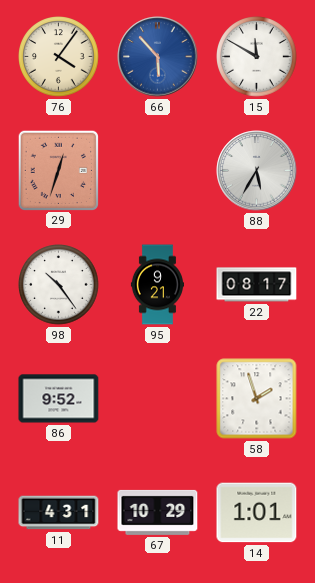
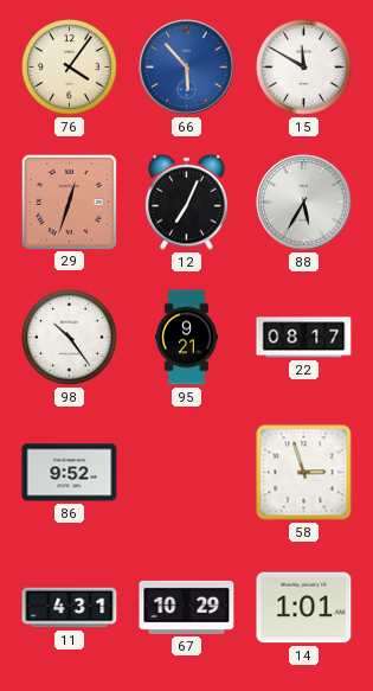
12: none -> 7:04
58: 1:57 -> 2:57
